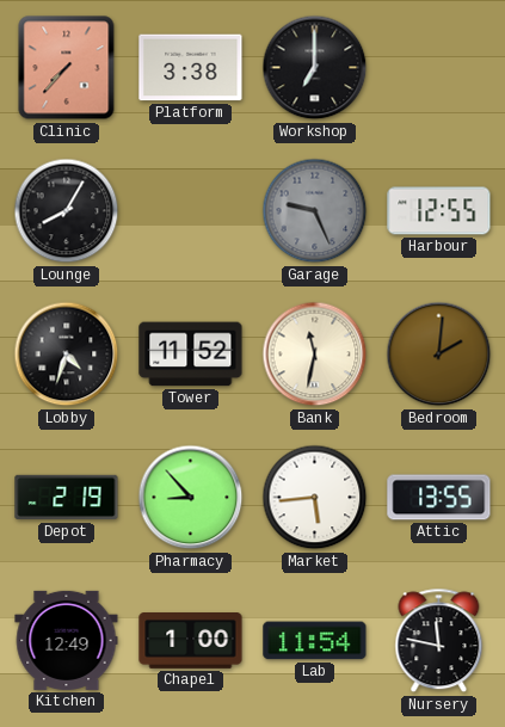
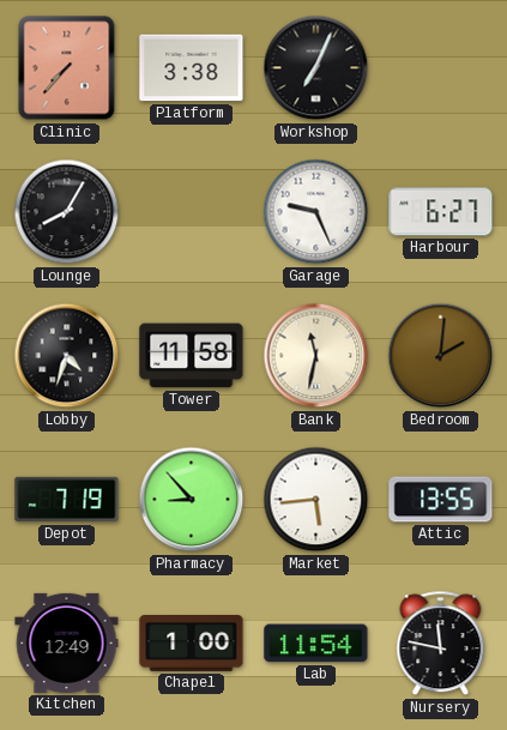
Workshop: 7:00 -> 7:04
Garage dial: grey -> white
Harbour: 12:55 -> 6:27
Tower: 11:52 -> 11:58
Depot: 2:19 -> 7:19
